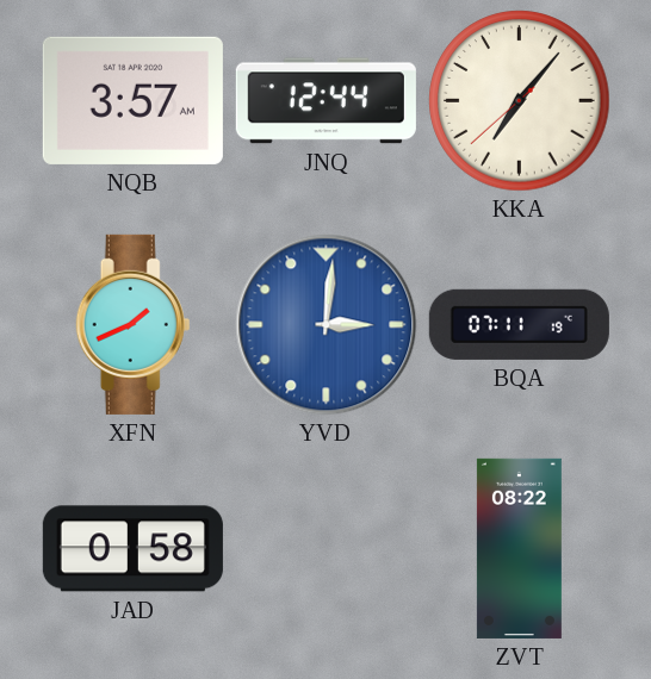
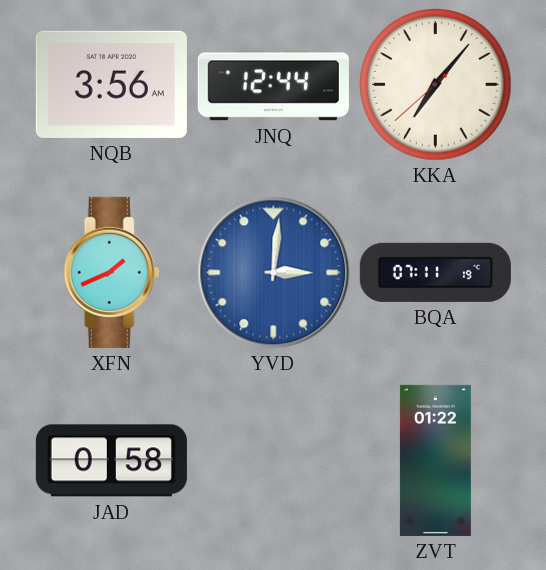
NQB: 3:57 -> 3:56
ZVT: 08:22 -> 01:22
